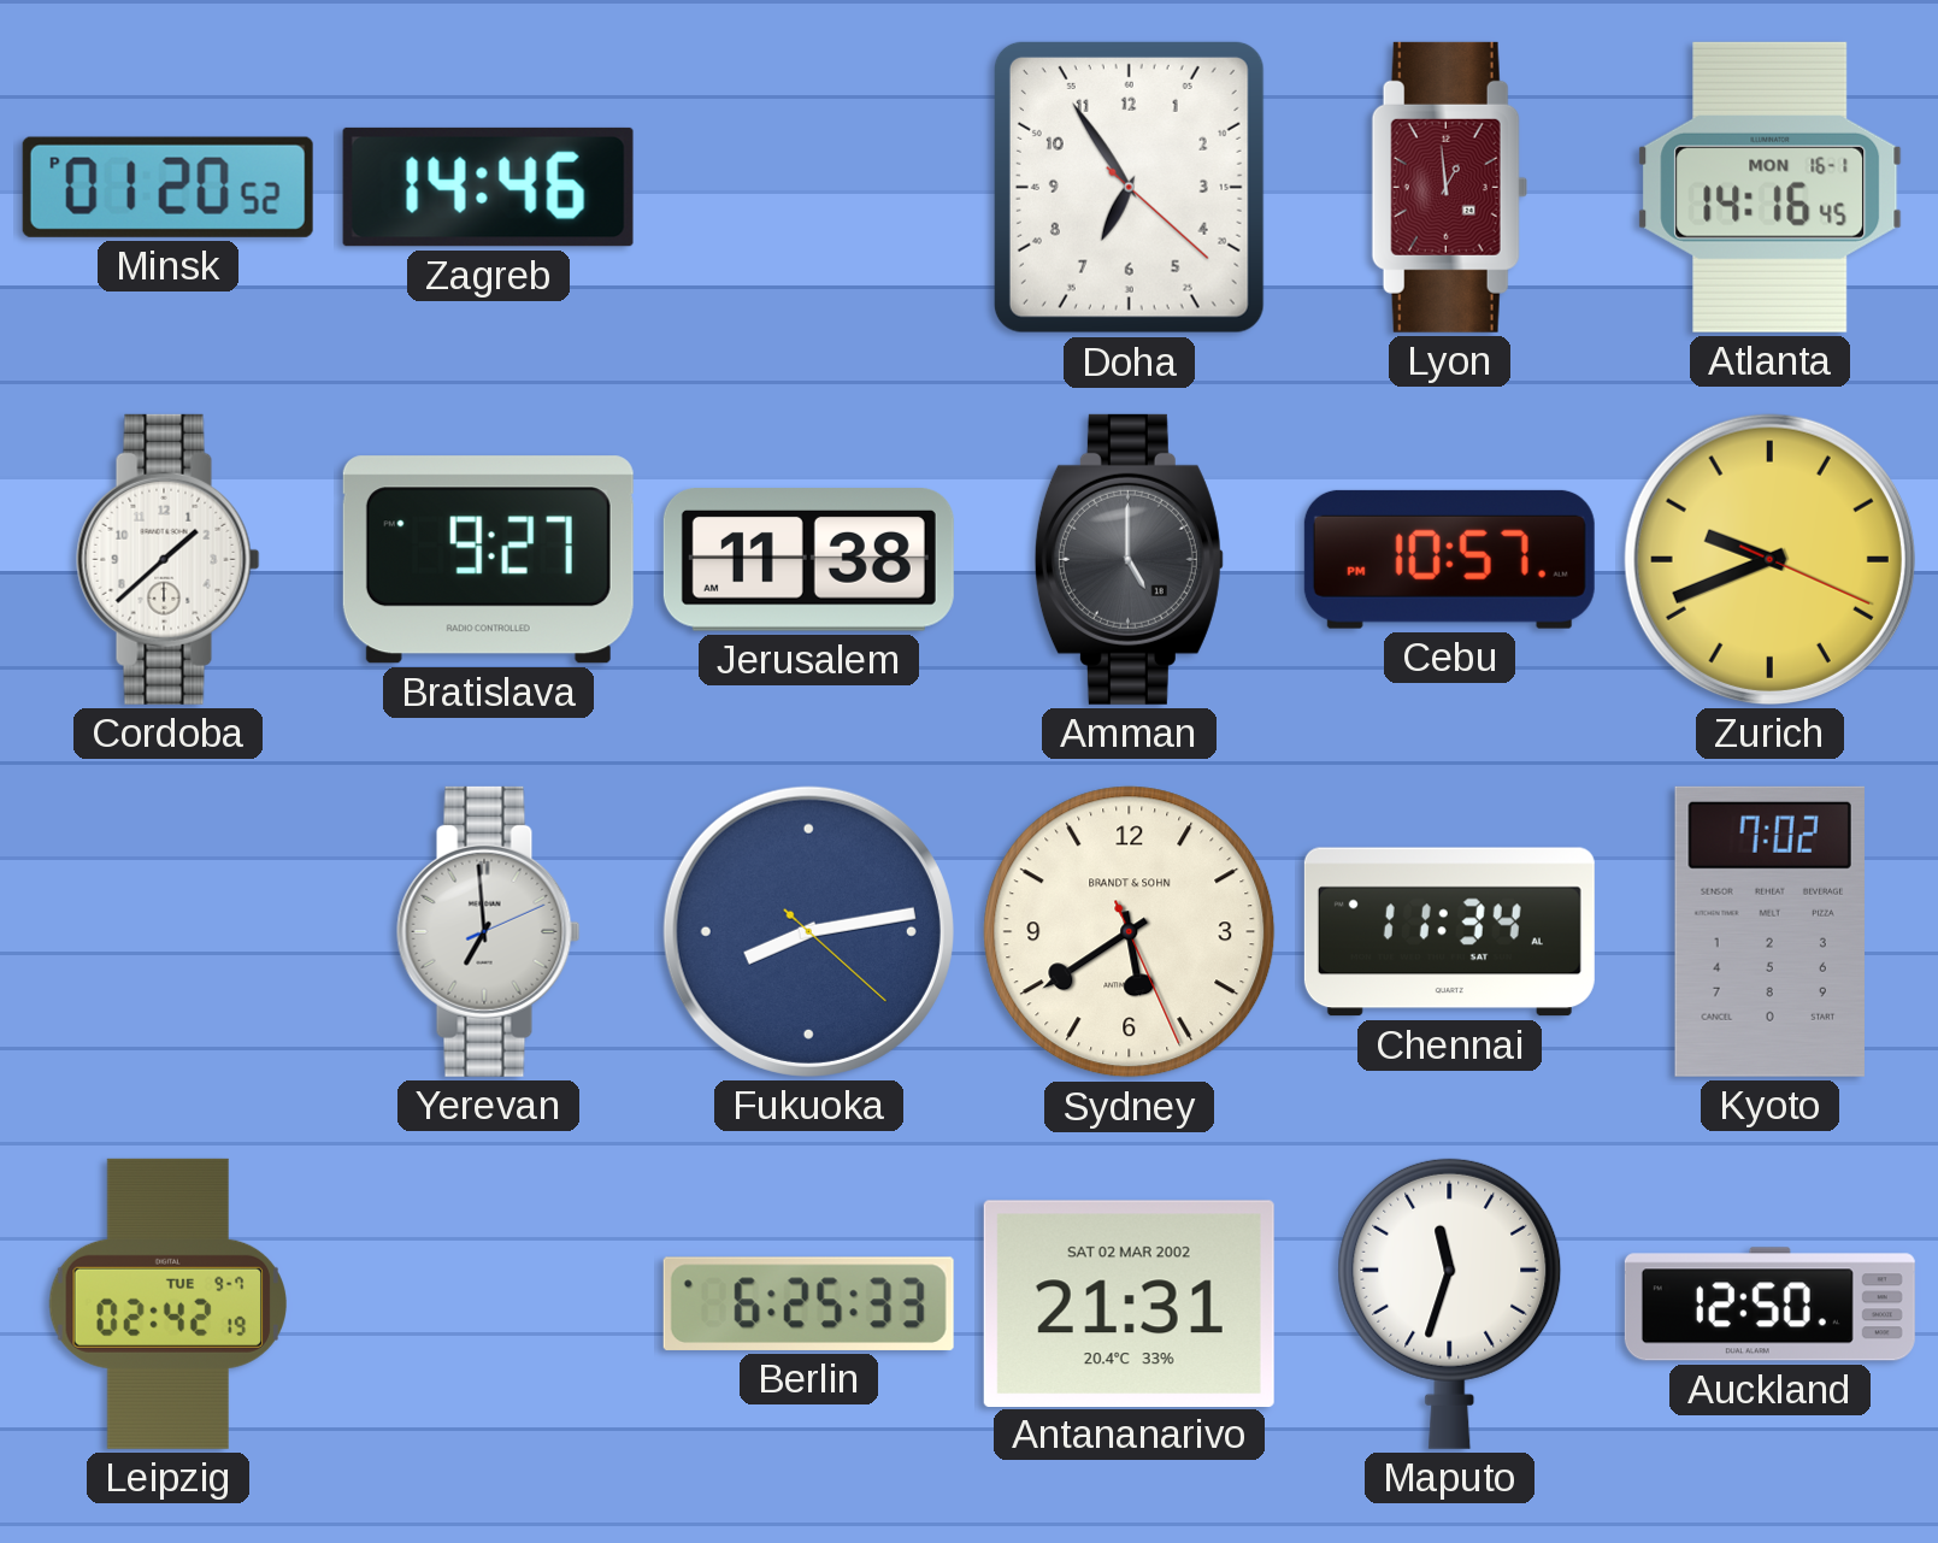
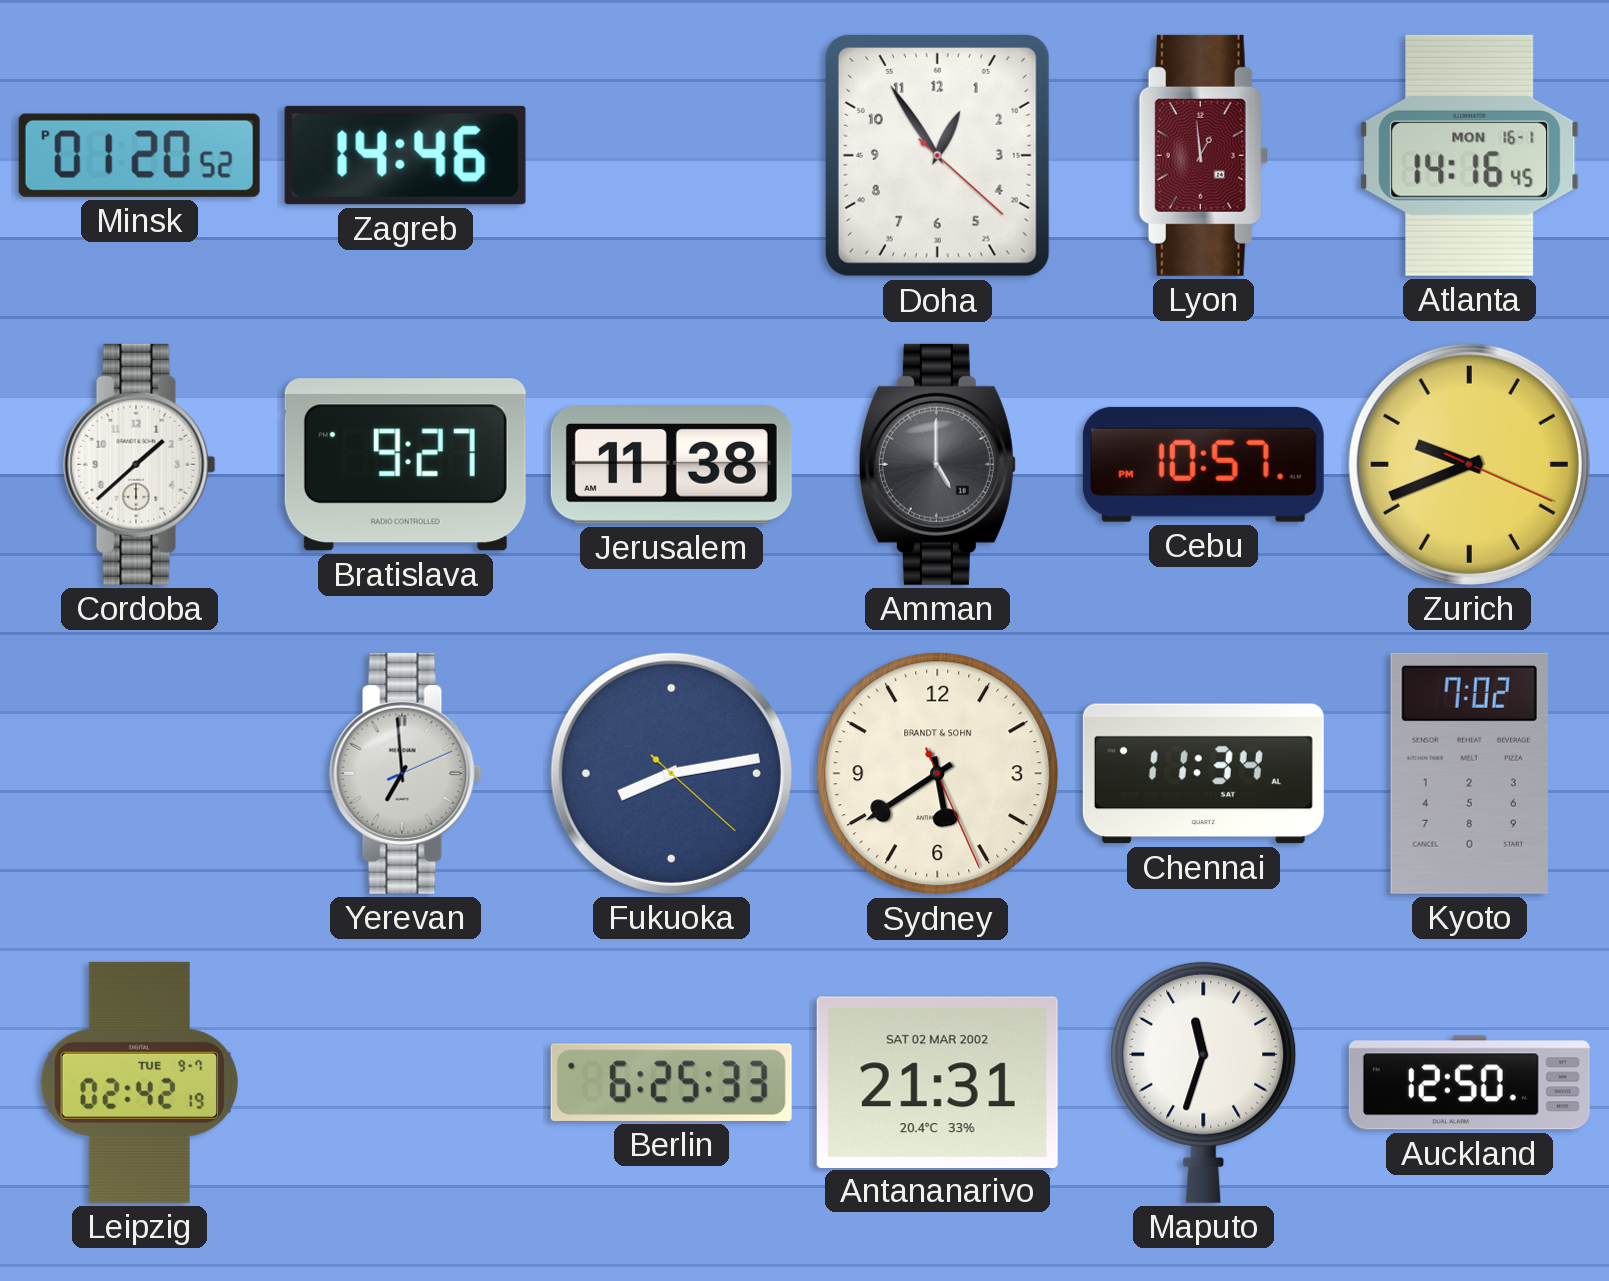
Doha: 6:54 -> 12:54
